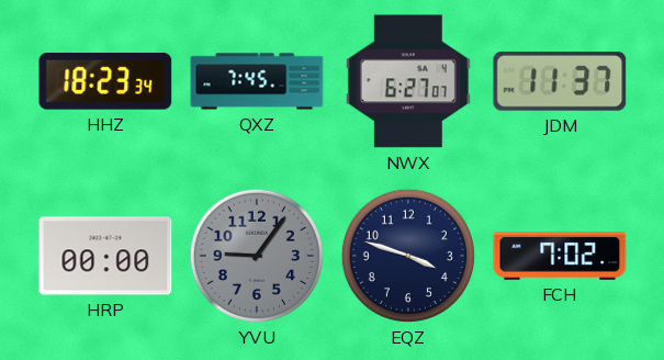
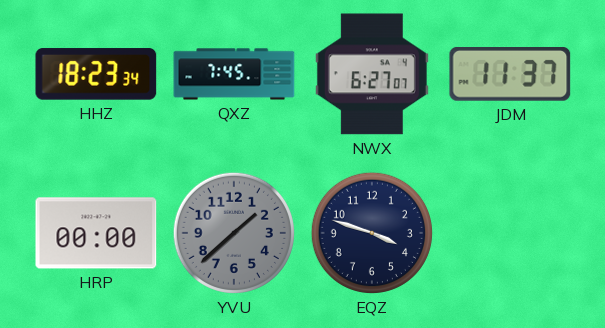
YVU: 9:06 -> 1:38
FCH: 7:02 -> none
